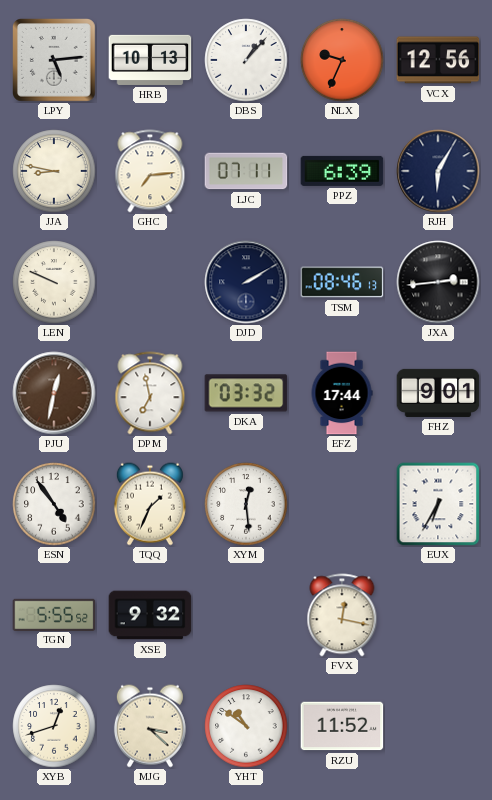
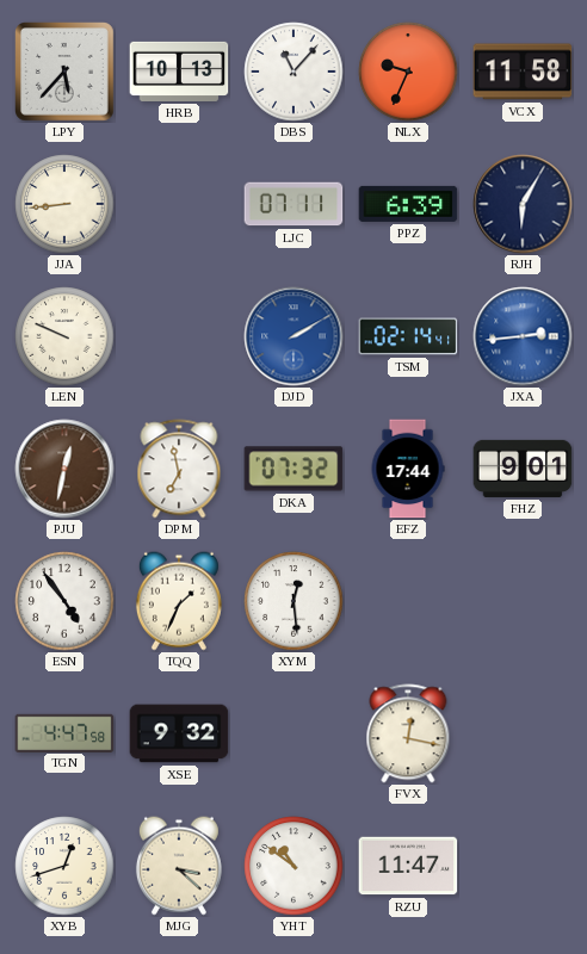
LPY: 5:14 -> 5:37
DBS: 1:07 -> 11:07
VCX: 12:56 -> 11:58
JJA: 8:47 -> 8:44
GHC: 7:14 -> none
DJD dial: navy -> blue
TSM: 08:46 -> 02:14
JXA dial: black -> blue
DKA: 03:32 -> 07:32
EUX: 6:35 -> none
TGN: 5:55 -> 4:47
RZU: 11:52 -> 11:47
